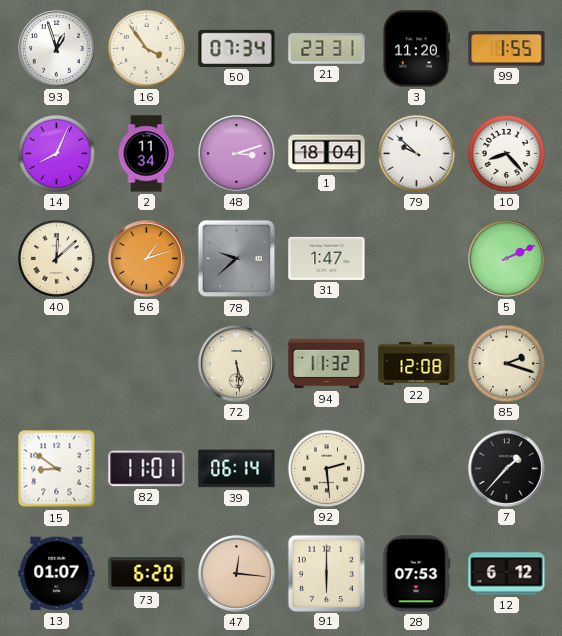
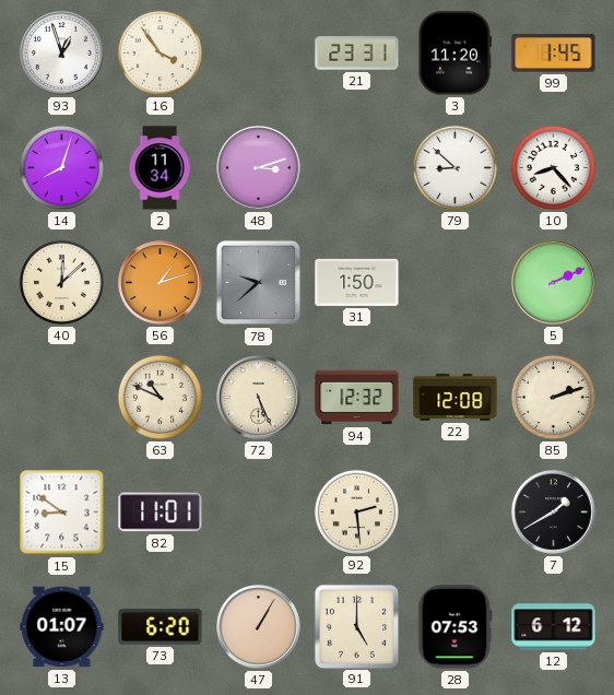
50: 07:34 -> none
99: 1:55 -> 1:45
14: 8:04 -> 8:03
1: 18:04 -> none
79: 9:52 -> 8:52
31: 1:47 -> 1:50
63: none -> 10:49
72: 5:29 -> 5:26
94: 11:32 -> 12:32
85: 2:18 -> 2:12
39: 06:14 -> none
7: 1:37 -> 1:40
47: 12:16 -> 1:05
91: 6:00 -> 5:00
